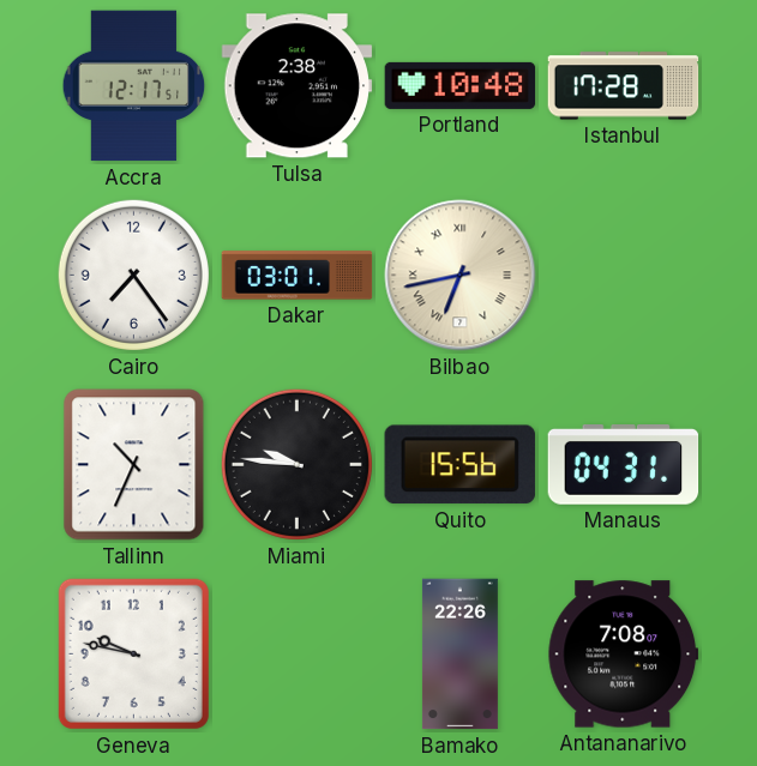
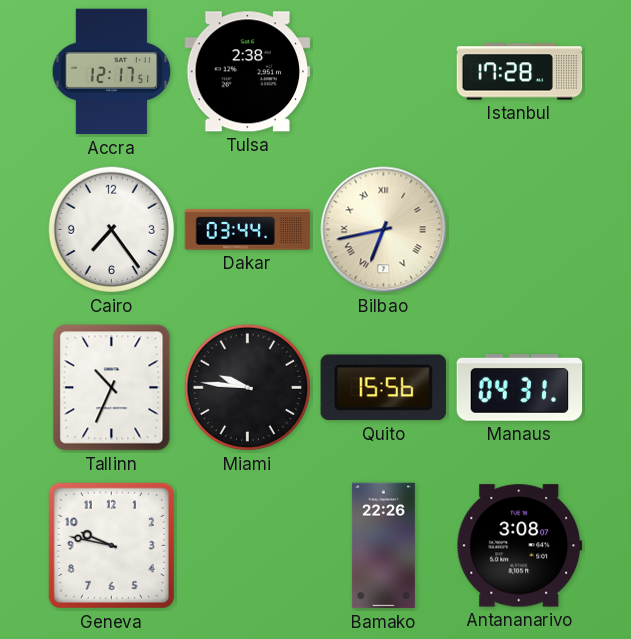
Portland: 10:48 -> none
Dakar: 03:01 -> 03:44
Antananarivo: 7:08 -> 3:08
